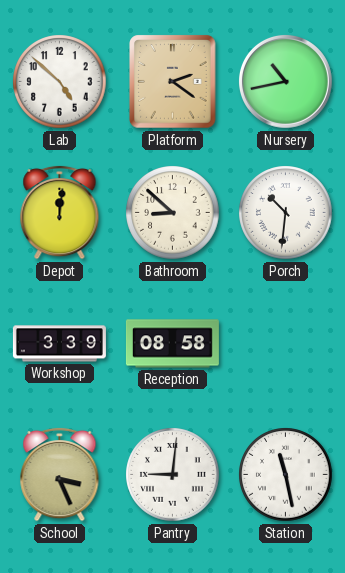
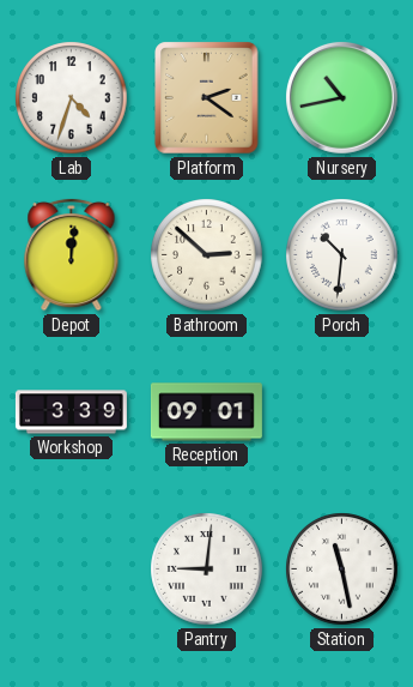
Lab: 4:52 -> 4:33
Bathroom: 8:52 -> 2:52
Reception: 08:58 -> 09:01
School: 3:26 -> none
